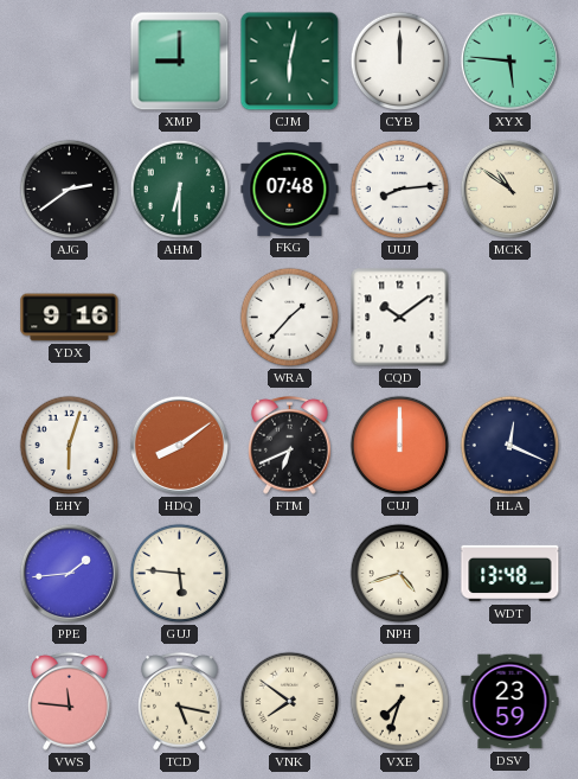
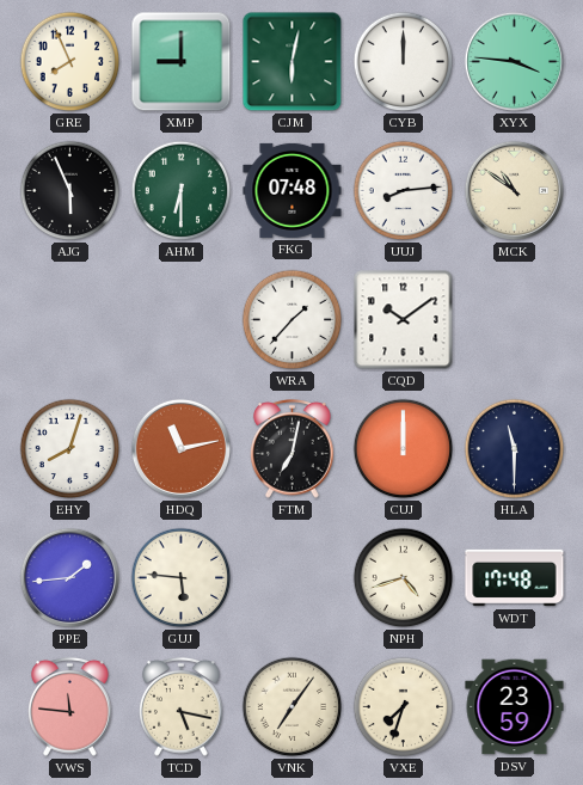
GRE: none -> 7:56
XYX: 5:46 -> 3:46
AJG: 2:39 -> 5:56
YDX: 9:16 -> none
EHY: 6:03 -> 8:03
HDQ: 8:09 -> 11:13
FTM: 6:41 -> 7:02
HLA: 12:19 -> 11:30
WDT: 13:48 -> 17:48
VNK: 7:51 -> 7:06
